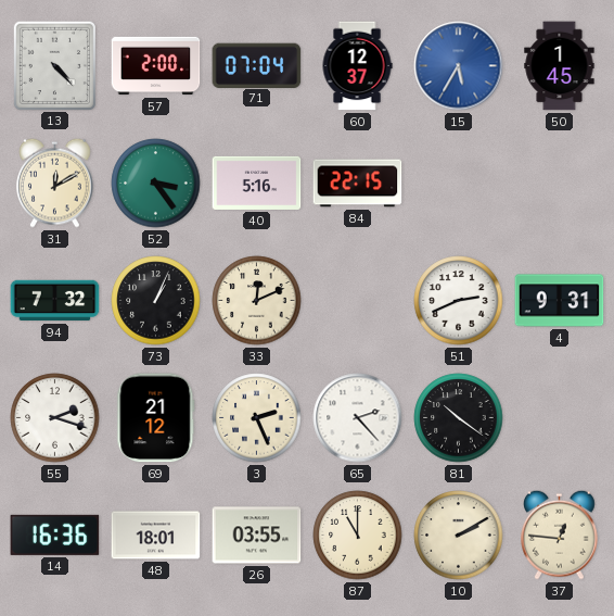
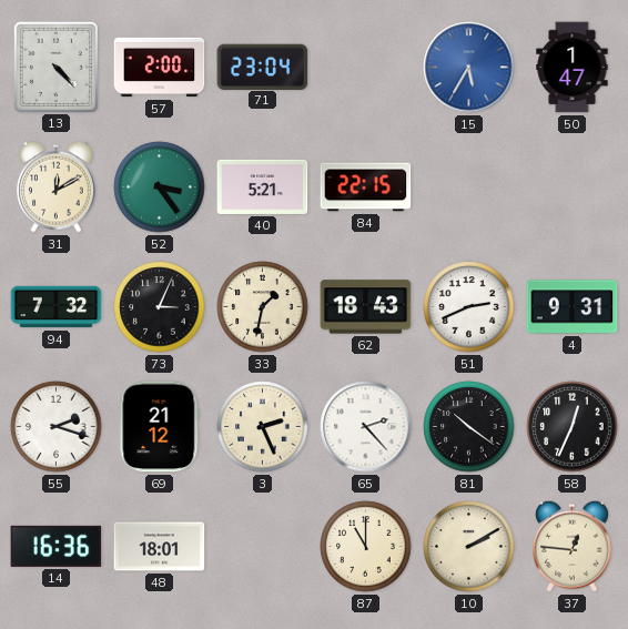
71: 07:04 -> 23:04
60: 12:37 -> none
50: 1:45 -> 1:47
40: 5:16 -> 5:21
73: 1:04 -> 3:04
33: 12:11 -> 1:32
62: none -> 18:43
58: none -> 12:34
26: 03:55 -> none
